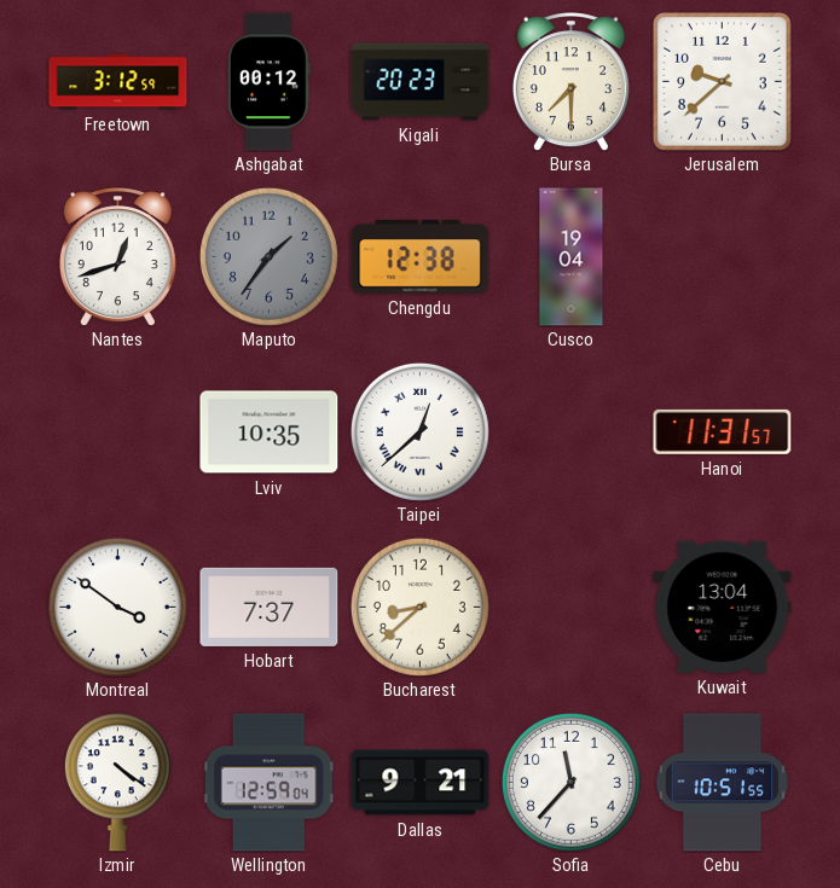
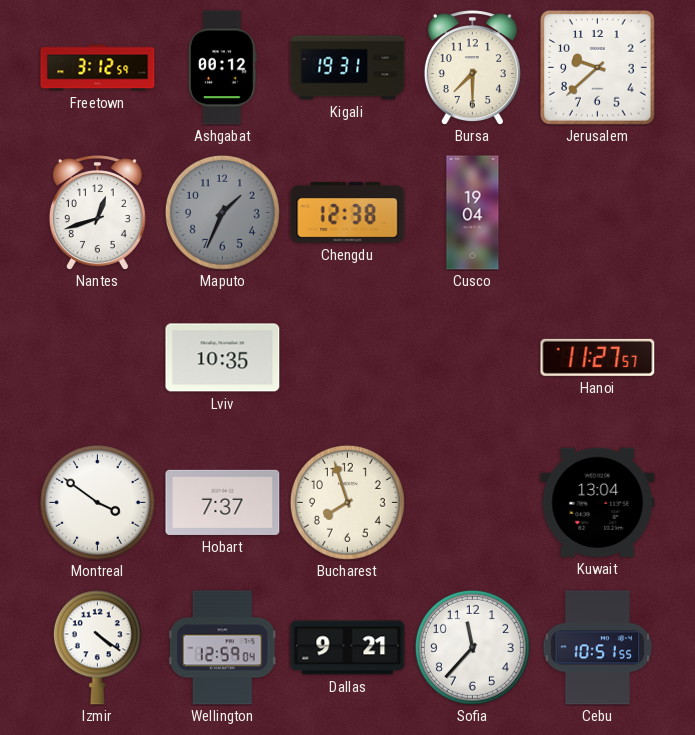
Kigali: 20:23 -> 19:31
Maputo: 1:36 -> 1:34
Taipei: 12:38 -> none
Hanoi: 11:31 -> 11:27
Bucharest: 8:38 -> 7:57
